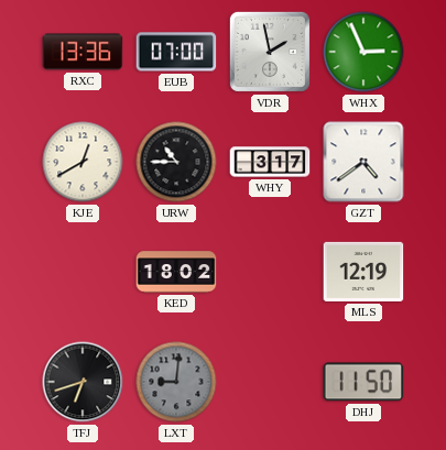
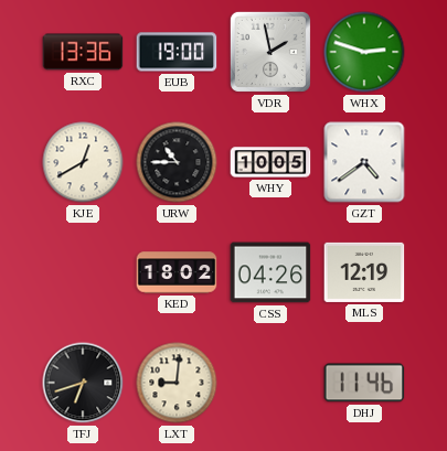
EUB: 07:00 -> 19:00
WHX: 2:56 -> 2:48
WHY: 3:17 -> 10:05
CSS: none -> 04:26
LXT dial: grey -> cream
DHJ: 11:50 -> 11:46
